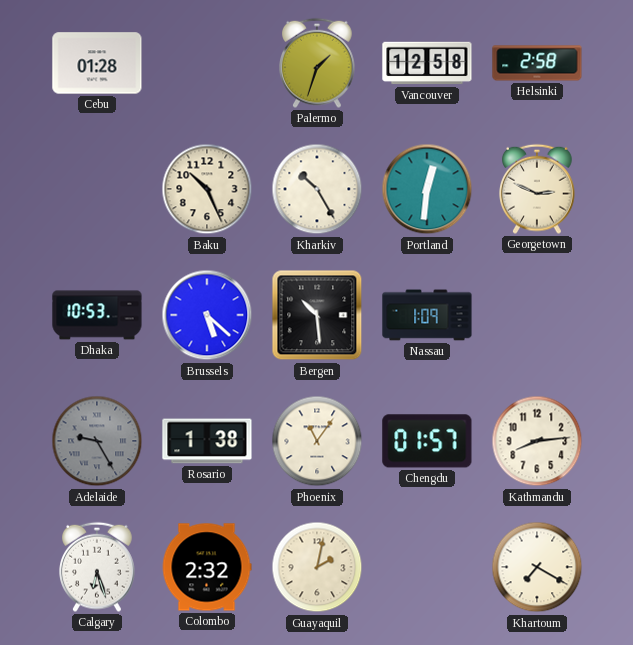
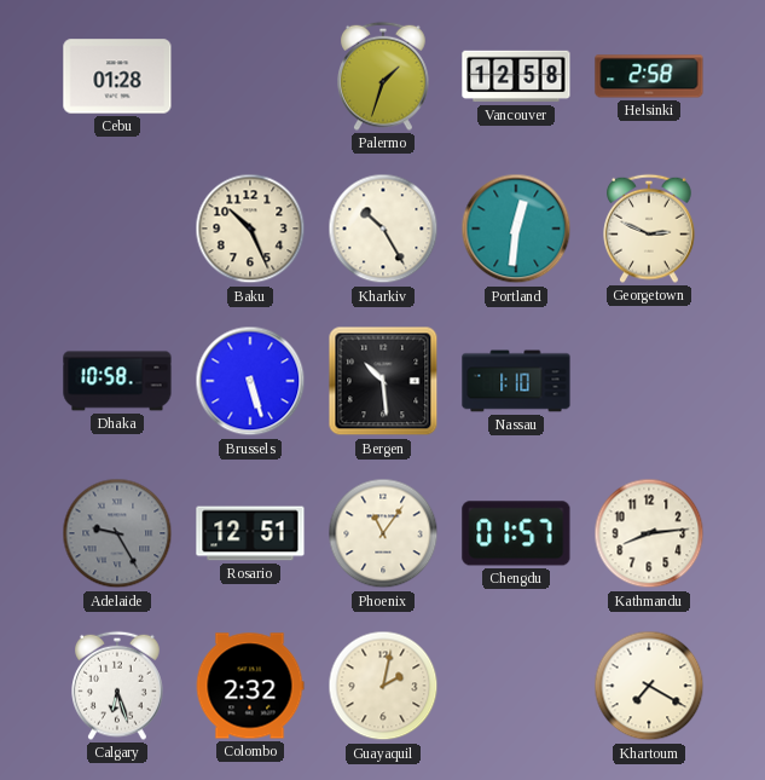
Dhaka: 10:53 -> 10:58
Brussels: 5:22 -> 5:27
Nassau: 1:09 -> 1:10
Rosario: 1:38 -> 12:51
